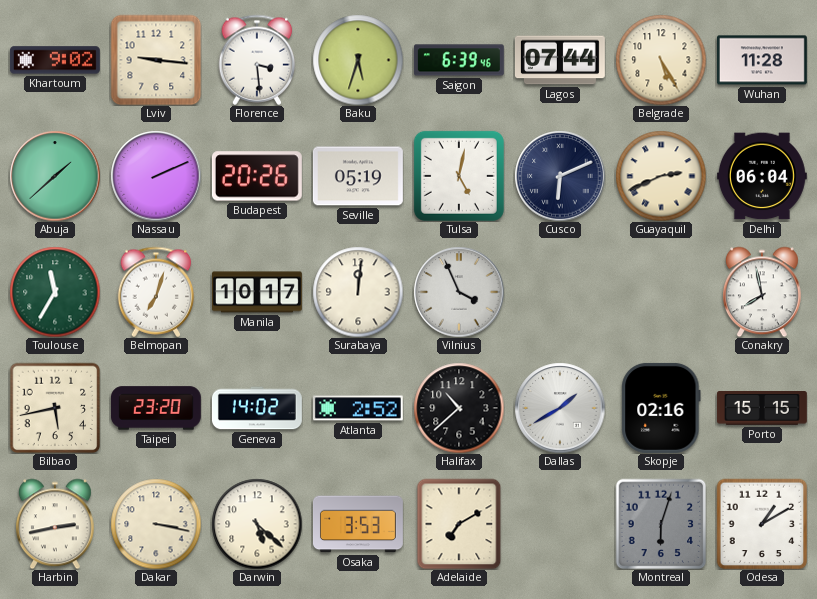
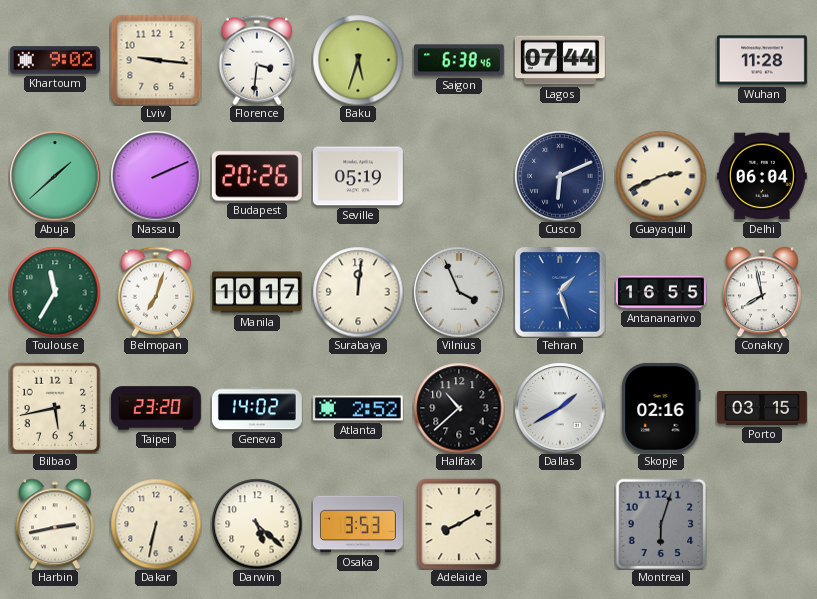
Florence: 3:29 -> 3:31
Saigon: 6:39 -> 6:38
Belgrade: 5:25 -> none
Tulsa: 5:02 -> none
Tehran: none -> 1:27
Antananarivo: none -> 16:55
Porto: 15:15 -> 03:15
Dakar: 3:17 -> 6:32
Adelaide: 7:10 -> 8:10
Odesa: 1:10 -> none
